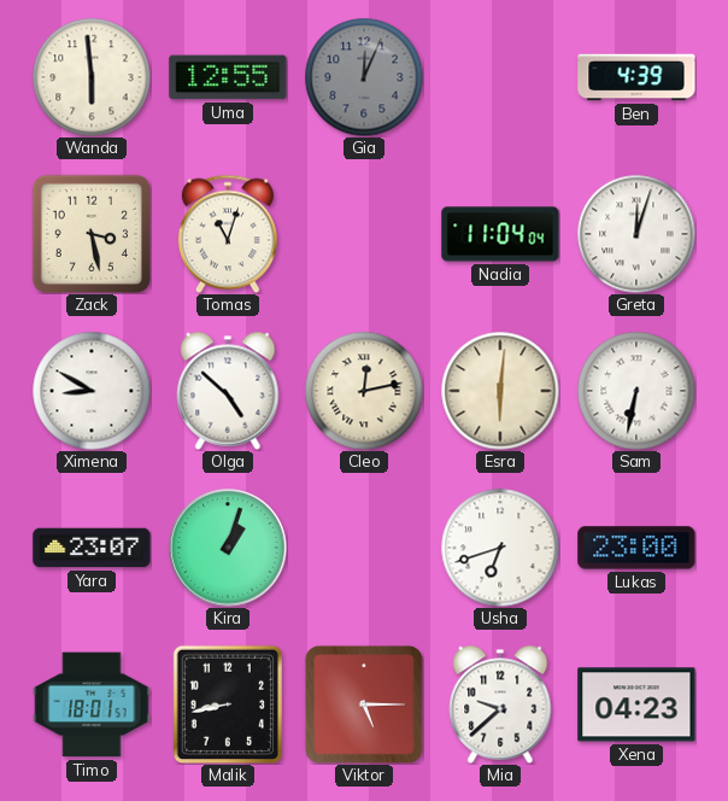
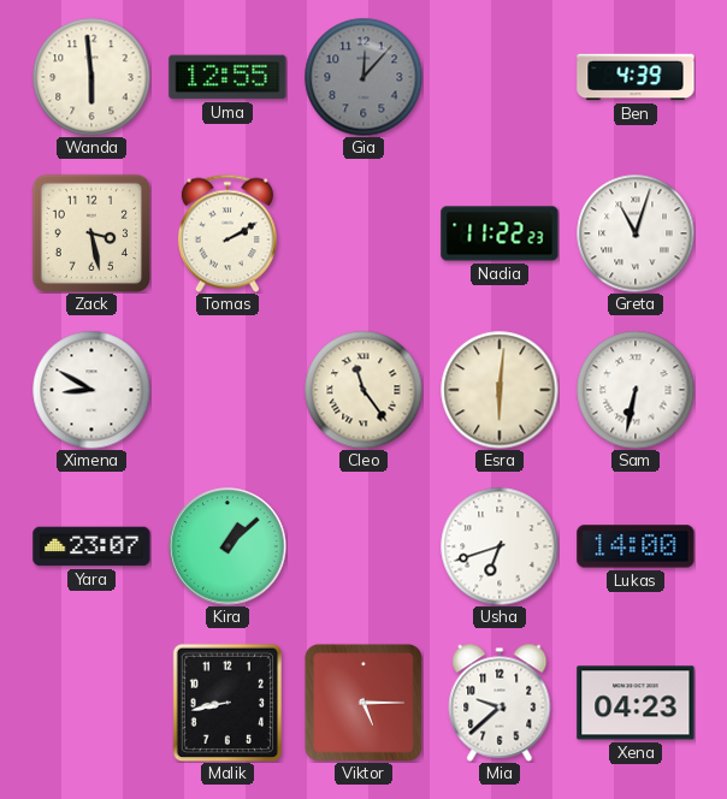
Gia: 12:04 -> 12:07
Tomas: 11:03 -> 2:10
Nadia: 11:04 -> 11:22
Greta: 12:03 -> 11:03
Olga: 4:52 -> none
Cleo: 12:13 -> 11:24
Kira: 1:03 -> 1:08
Lukas: 23:00 -> 14:00
Timo: 18:01 -> none
